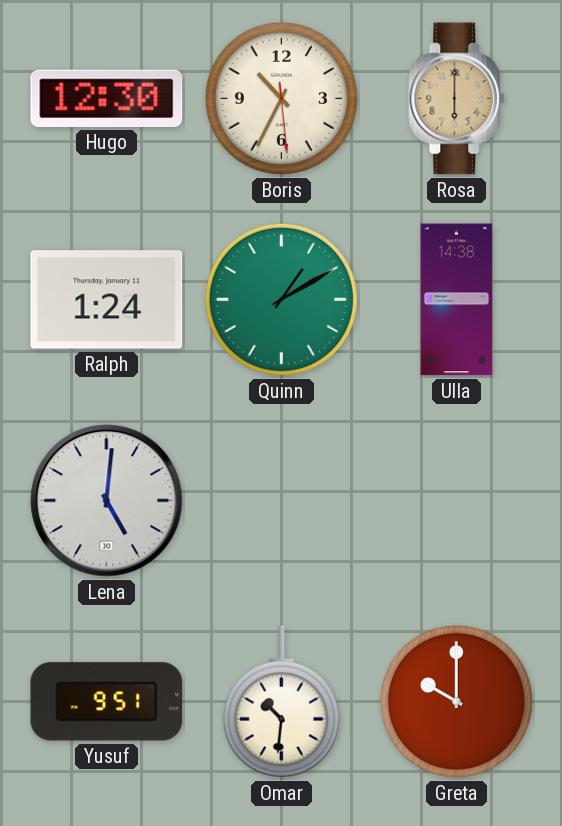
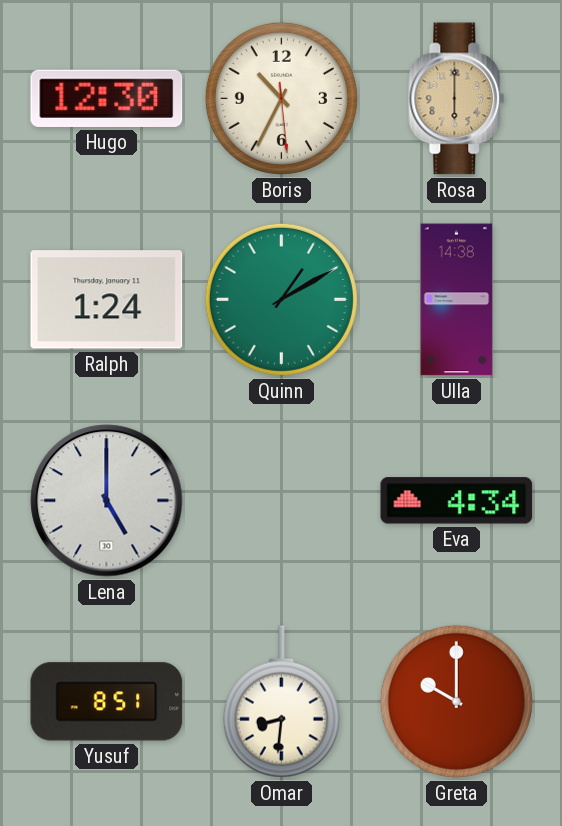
Lena: 5:01 -> 5:00
Eva: none -> 4:34
Yusuf: 9:51 -> 8:51
Omar: 10:31 -> 8:31
